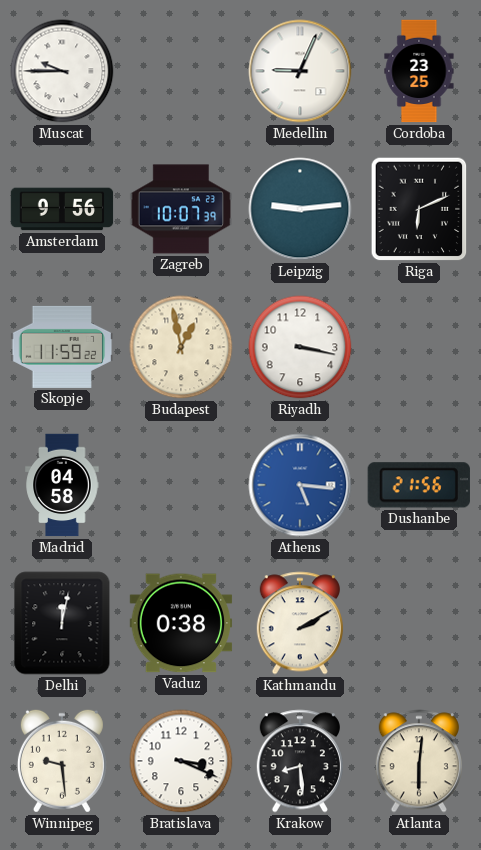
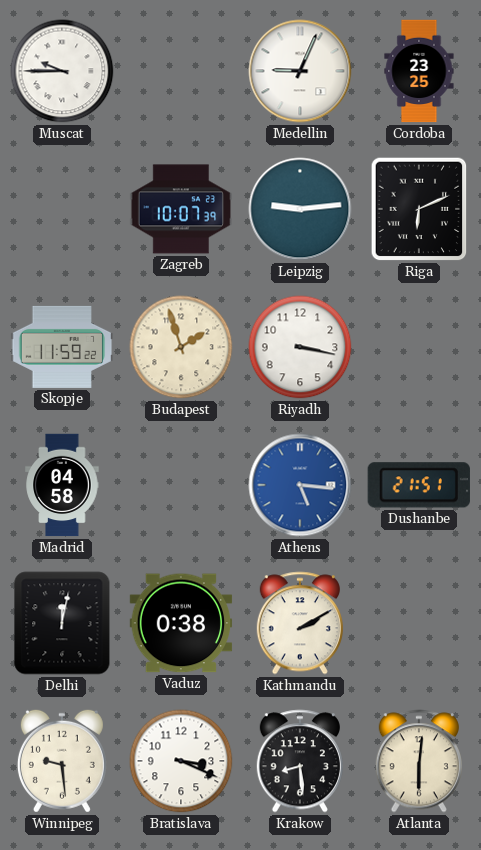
Amsterdam: 9:56 -> none
Budapest: 12:58 -> 1:57
Dushanbe: 21:56 -> 21:51
